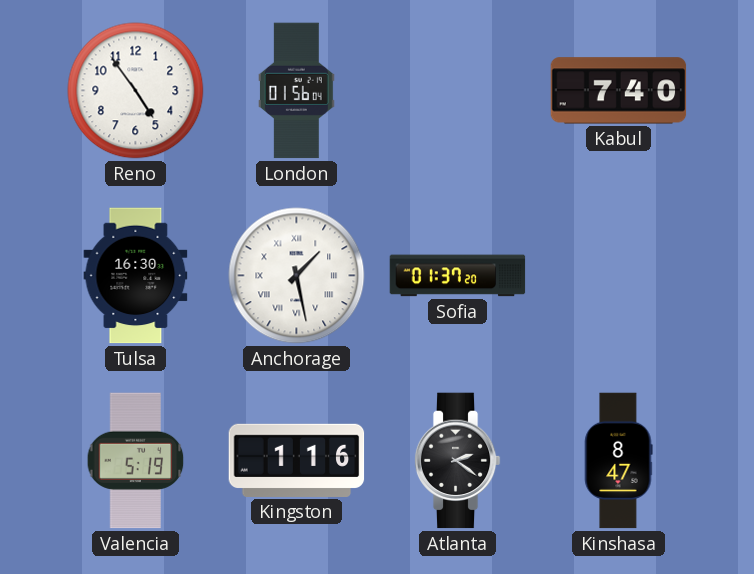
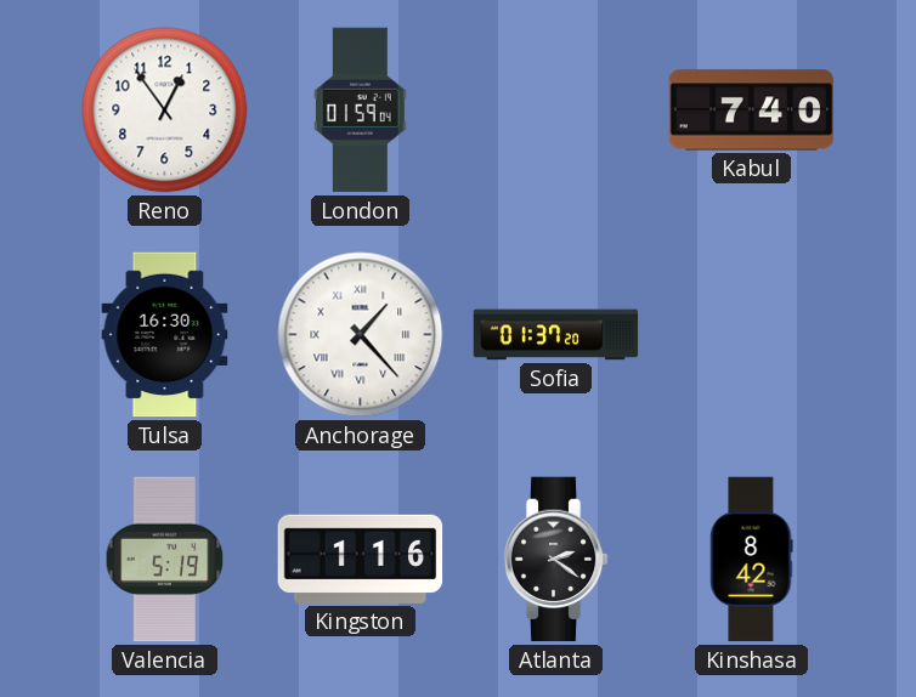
Reno: 4:54 -> 12:54
London: 01:56 -> 01:59
Anchorage: 1:28 -> 1:23
Kinshasa: 8:47 -> 8:42
